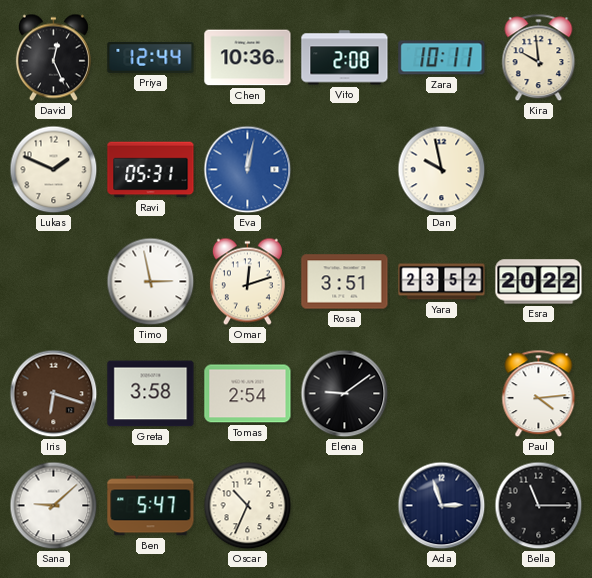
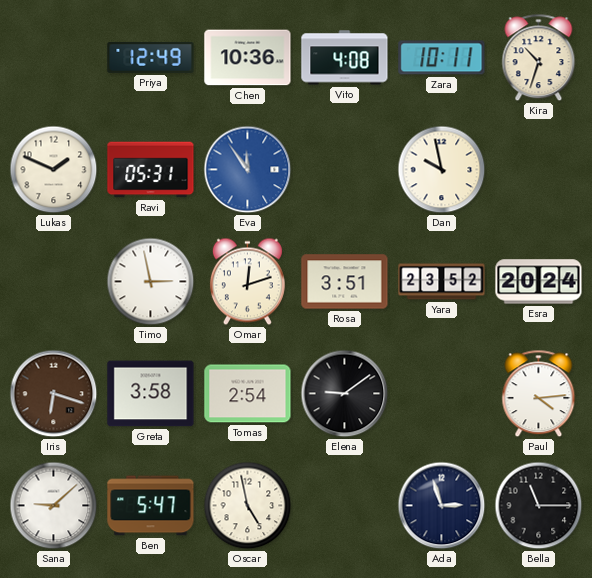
David: 12:26 -> none
Priya: 12:44 -> 12:49
Vito: 2:08 -> 4:08
Kira: 9:59 -> 10:33
Eva: 12:02 -> 11:54
Esra: 20:22 -> 20:24
Oscar: 10:34 -> 4:58
